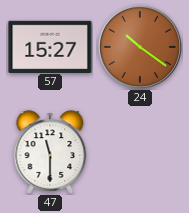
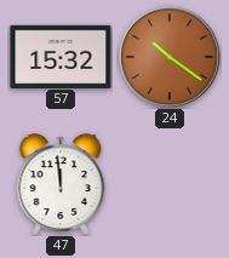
57: 15:27 -> 15:32
47: 11:30 -> 11:59
